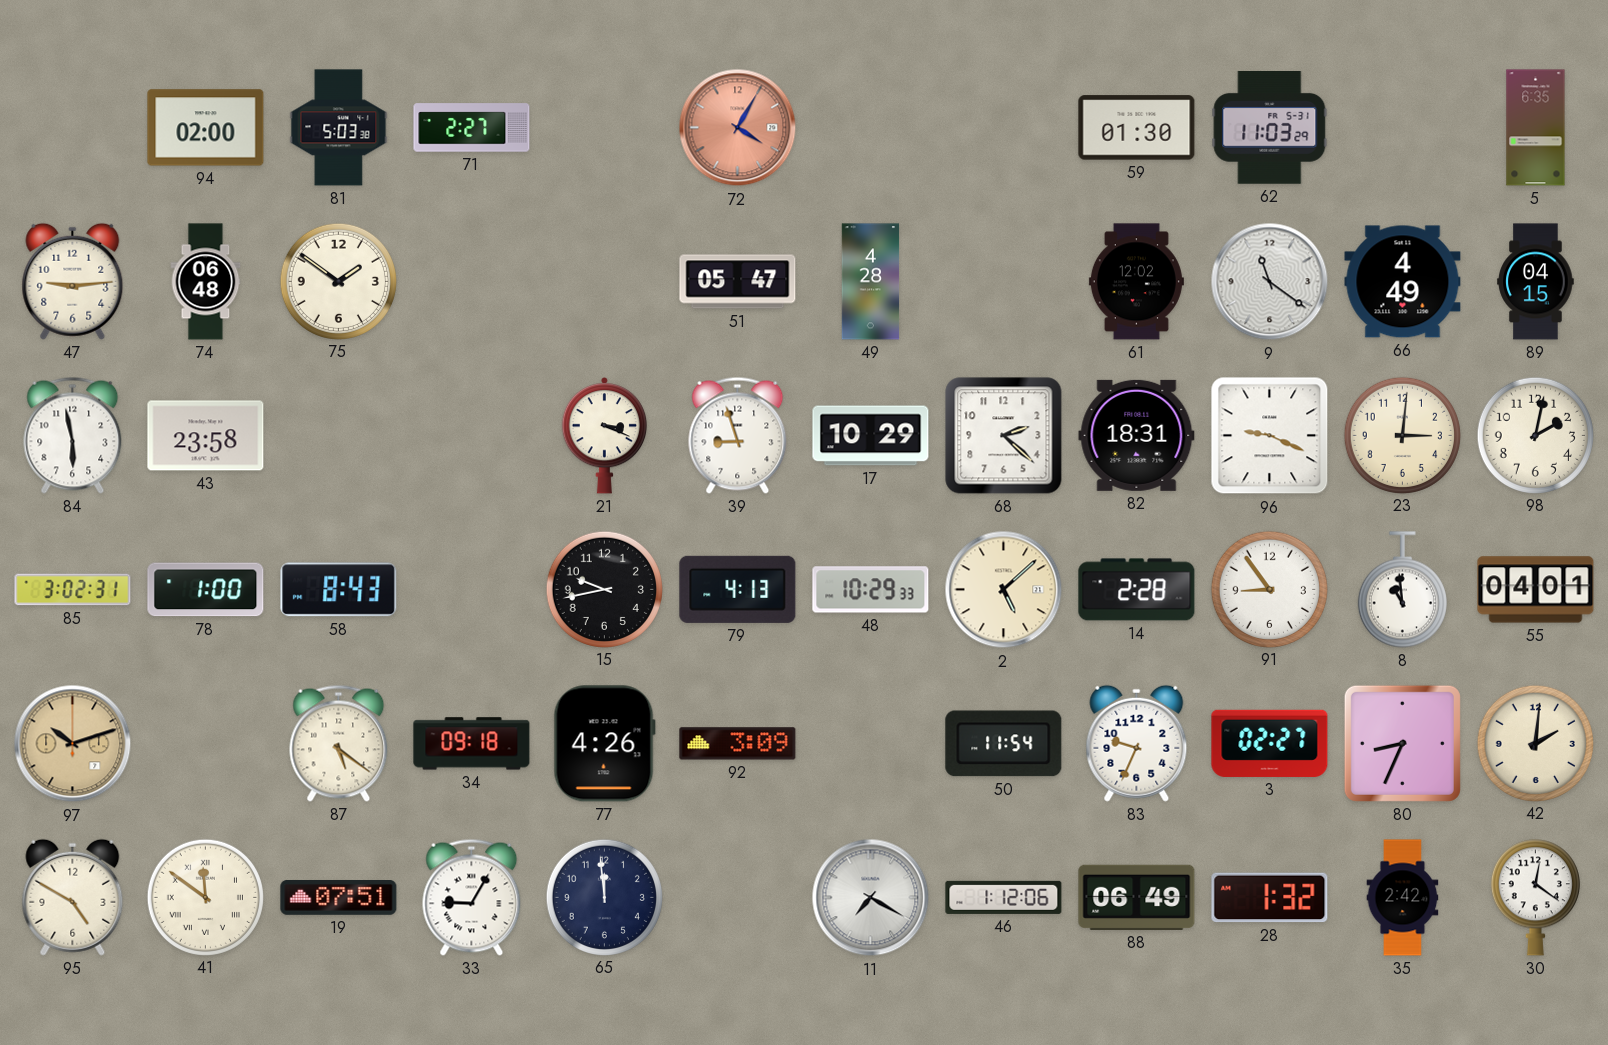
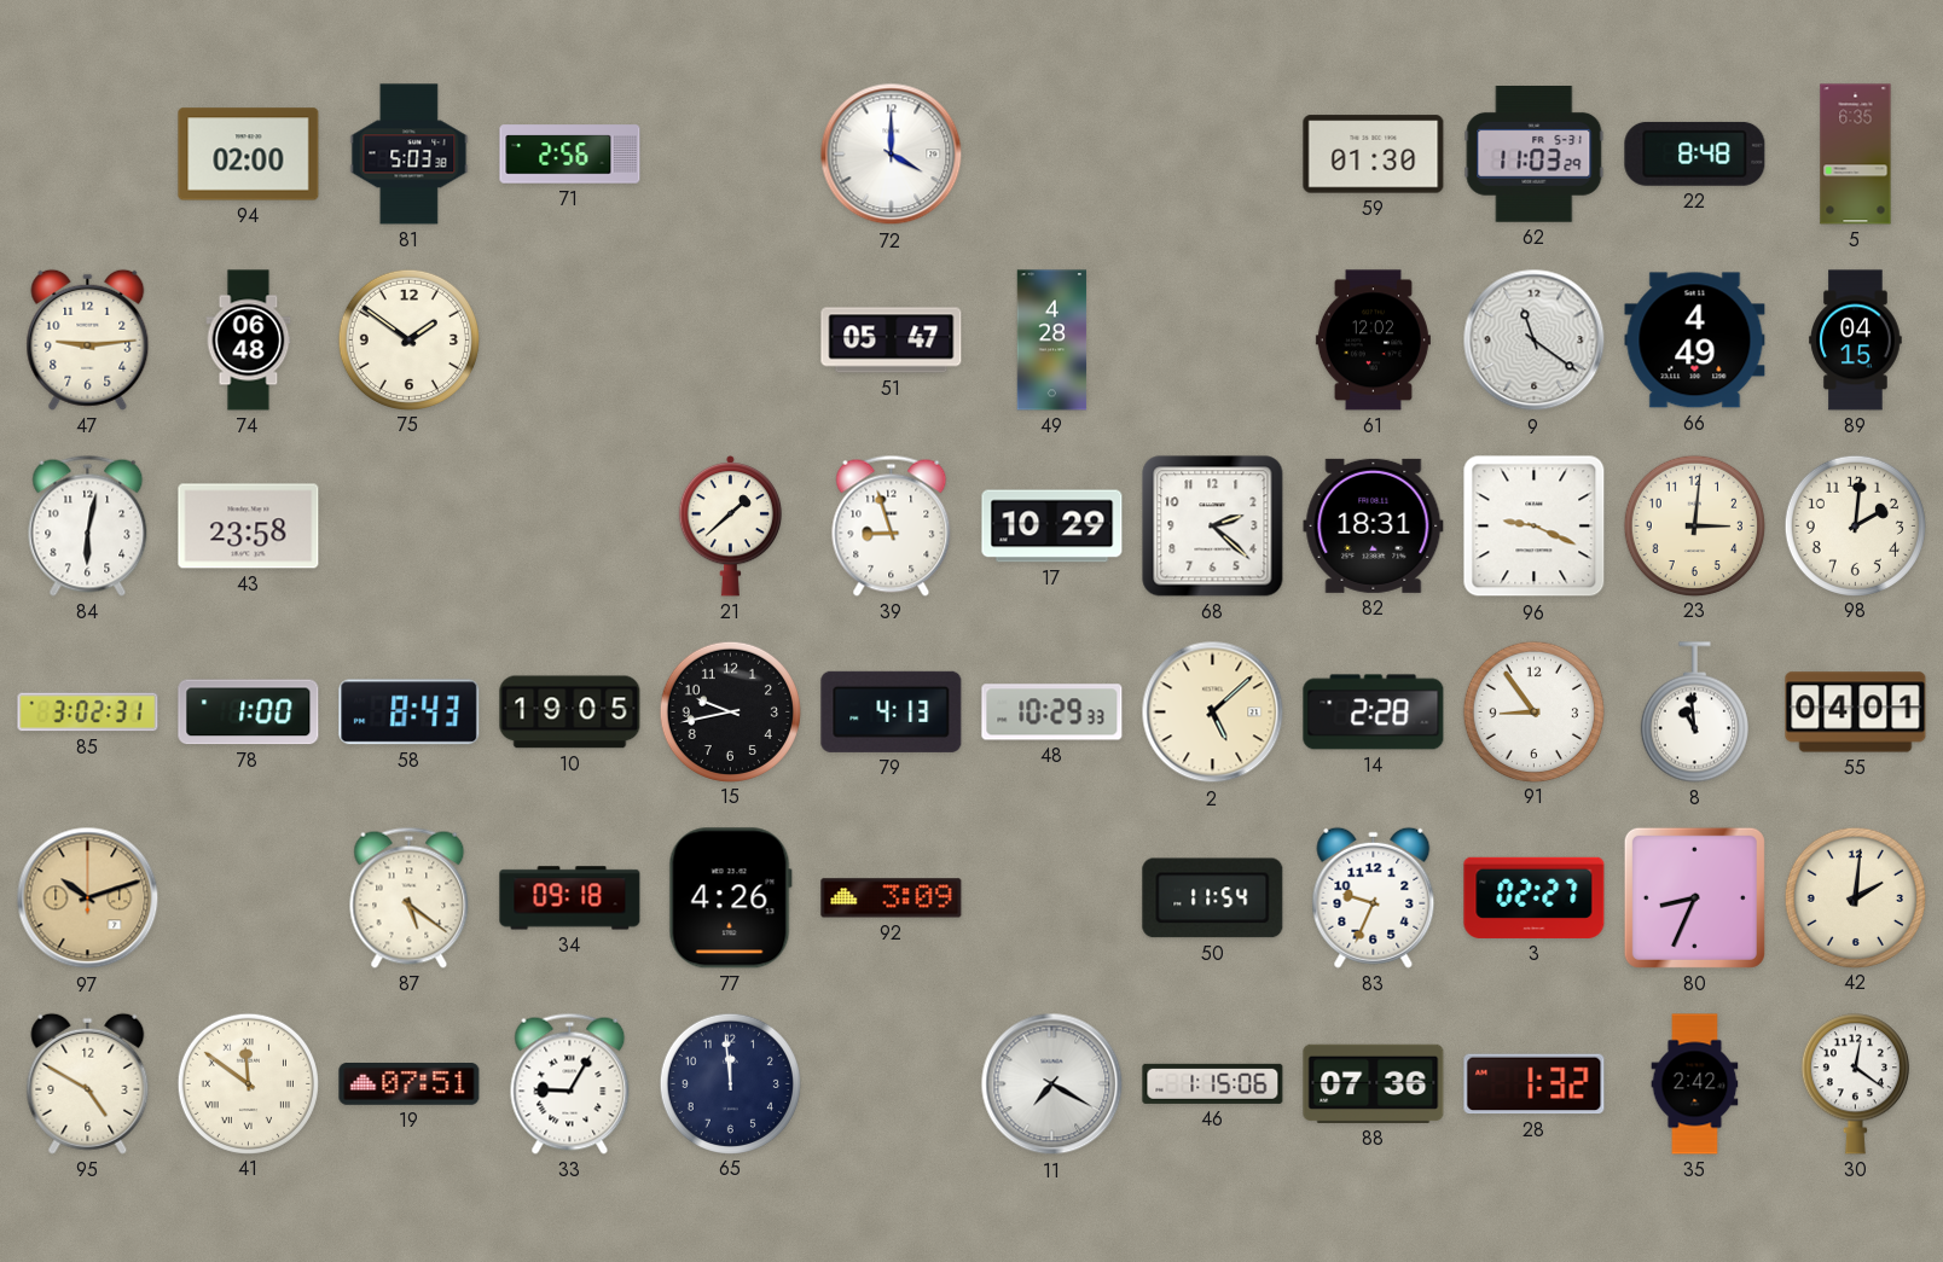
71: 2:27 -> 2:56
72: 4:05 -> 4:00
72 dial: salmon -> white
22: none -> 8:48
84: 5:58 -> 6:02
21: 3:19 -> 1:38
98: 2:02 -> 2:01
10: none -> 19:05
46: 1:12 -> 1:15
88: 06:49 -> 07:36
